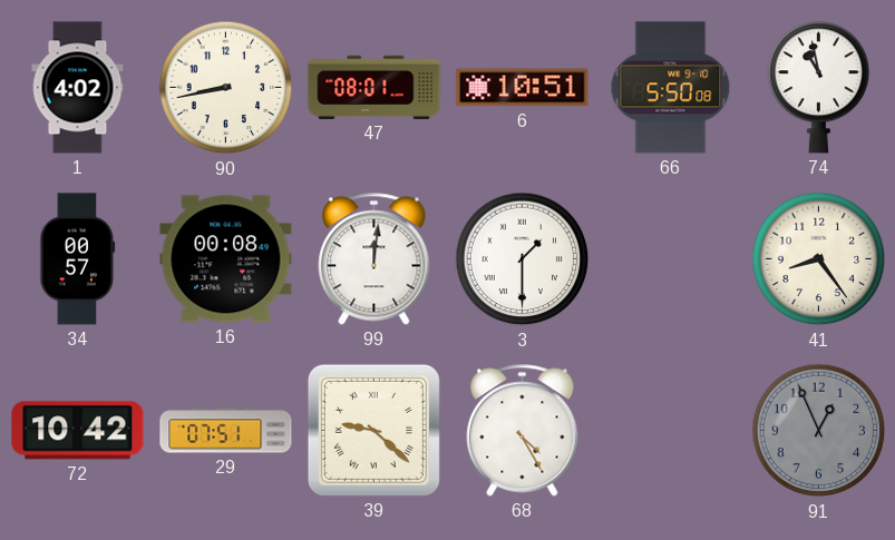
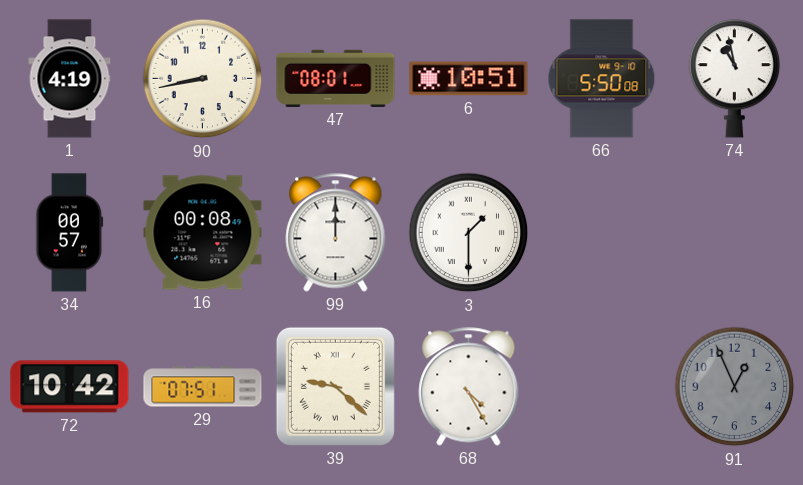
1: 4:02 -> 4:19
99: 12:01 -> 12:00
41: 8:24 -> none
